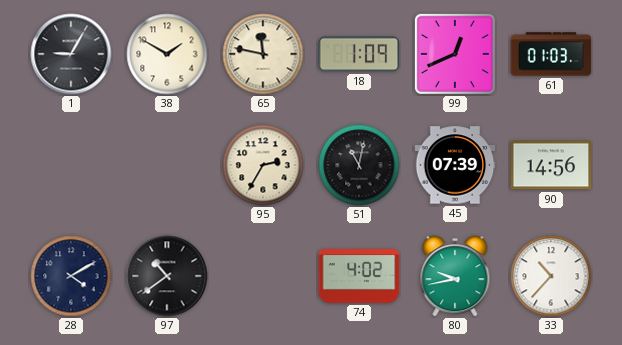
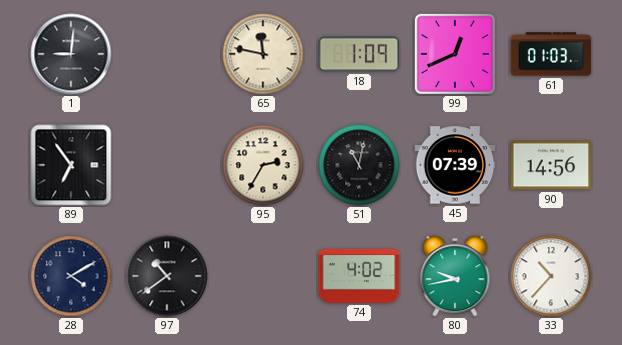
1: 9:05 -> 9:01
38: 1:50 -> none
89: none -> 6:54
